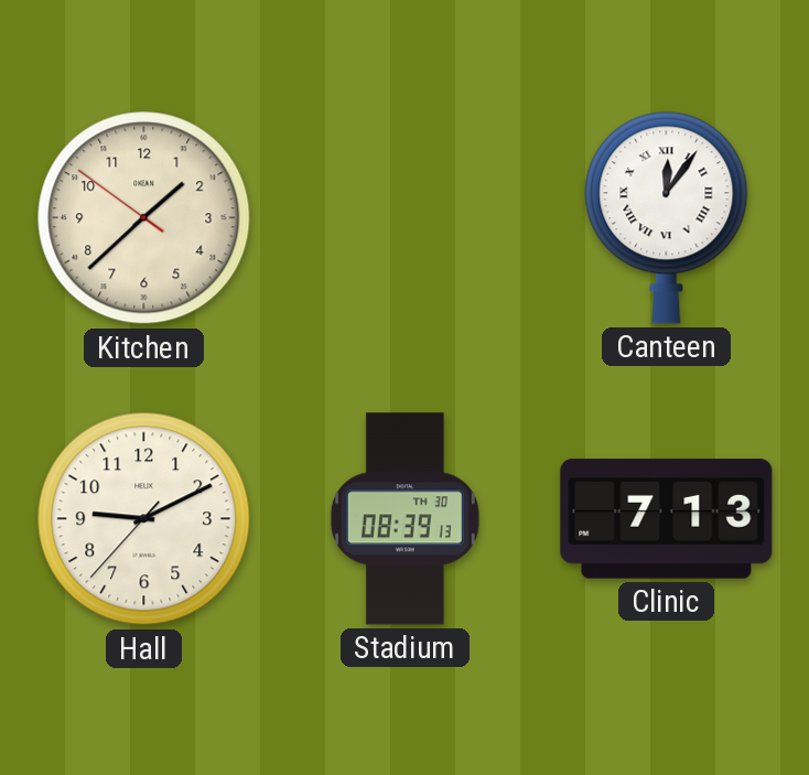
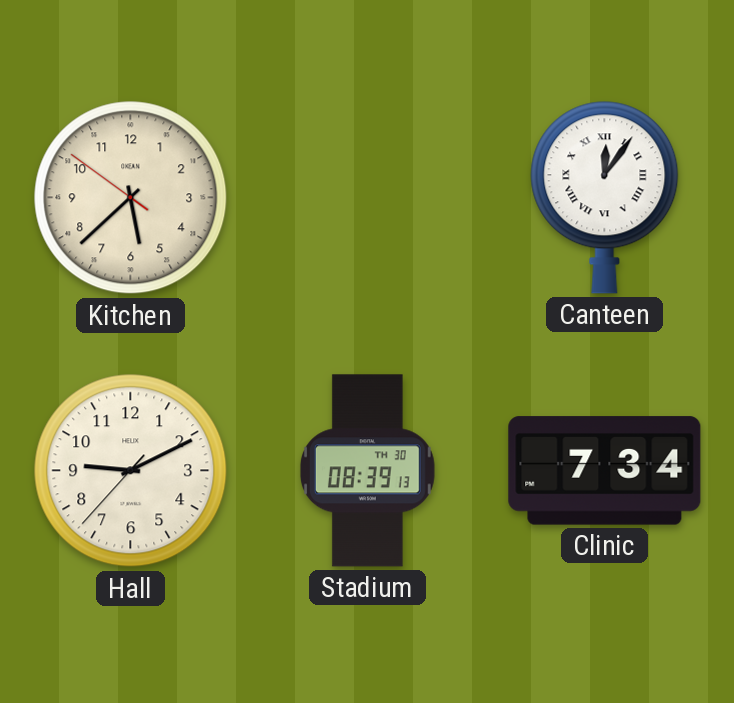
Kitchen: 1:37 -> 5:37
Clinic: 7:13 -> 7:34
